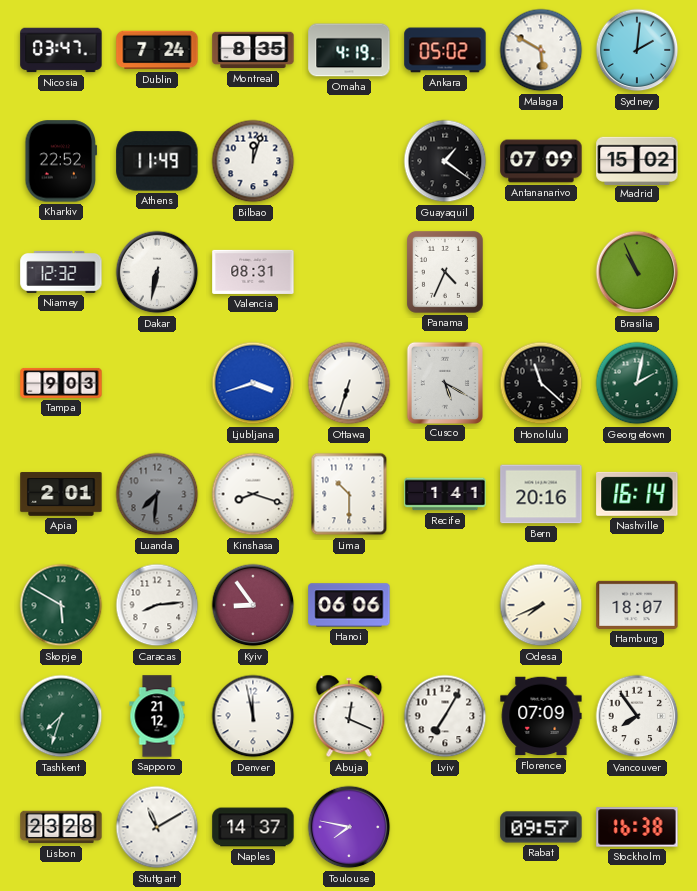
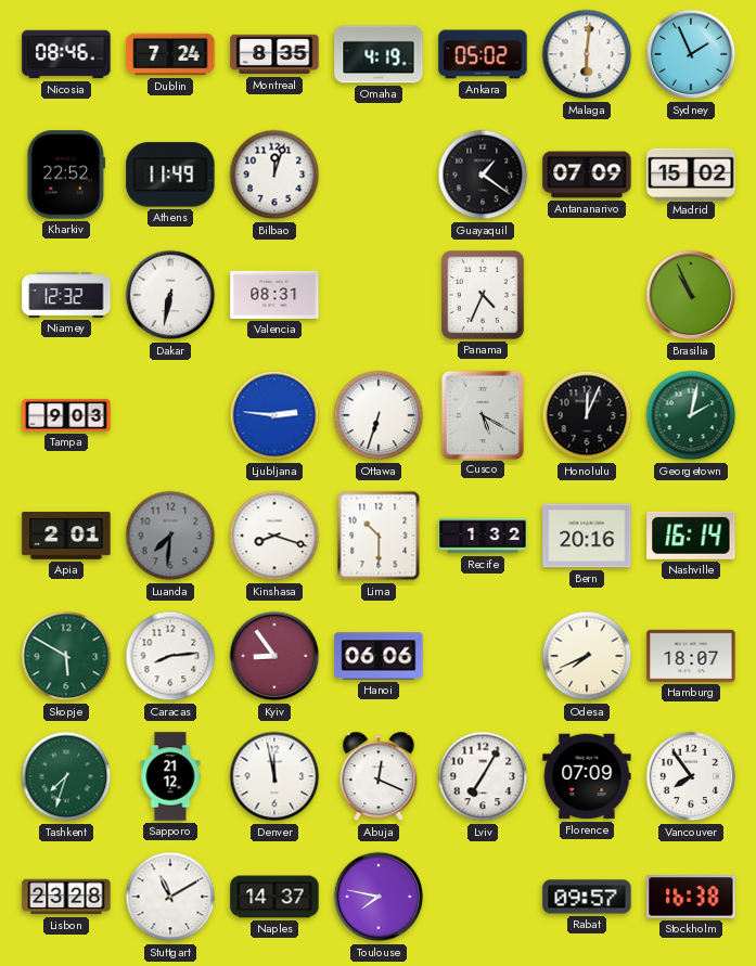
Nicosia: 03:47 -> 08:46
Malaga: 5:50 -> 6:01
Sydney: 2:01 -> 1:56
Ljubljana: 3:42 -> 2:46
Honolulu: 11:22 -> 12:04
Recife: 1:41 -> 1:32
